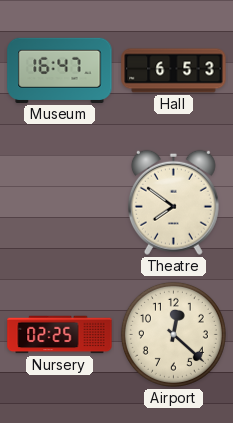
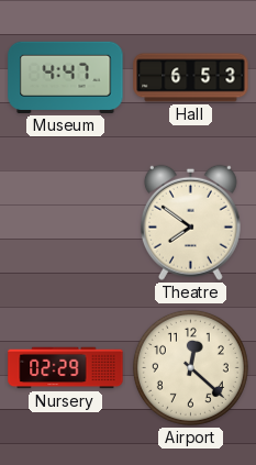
Museum: 16:47 -> 4:47
Nursery: 02:25 -> 02:29
